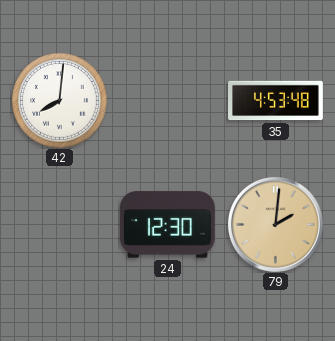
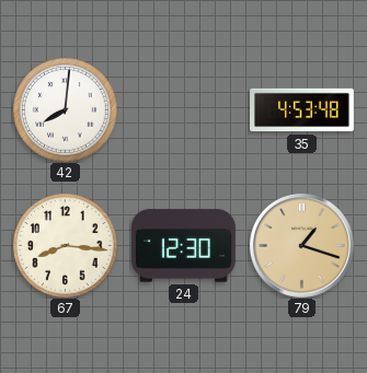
67: none -> 8:16
79: 2:01 -> 1:18
